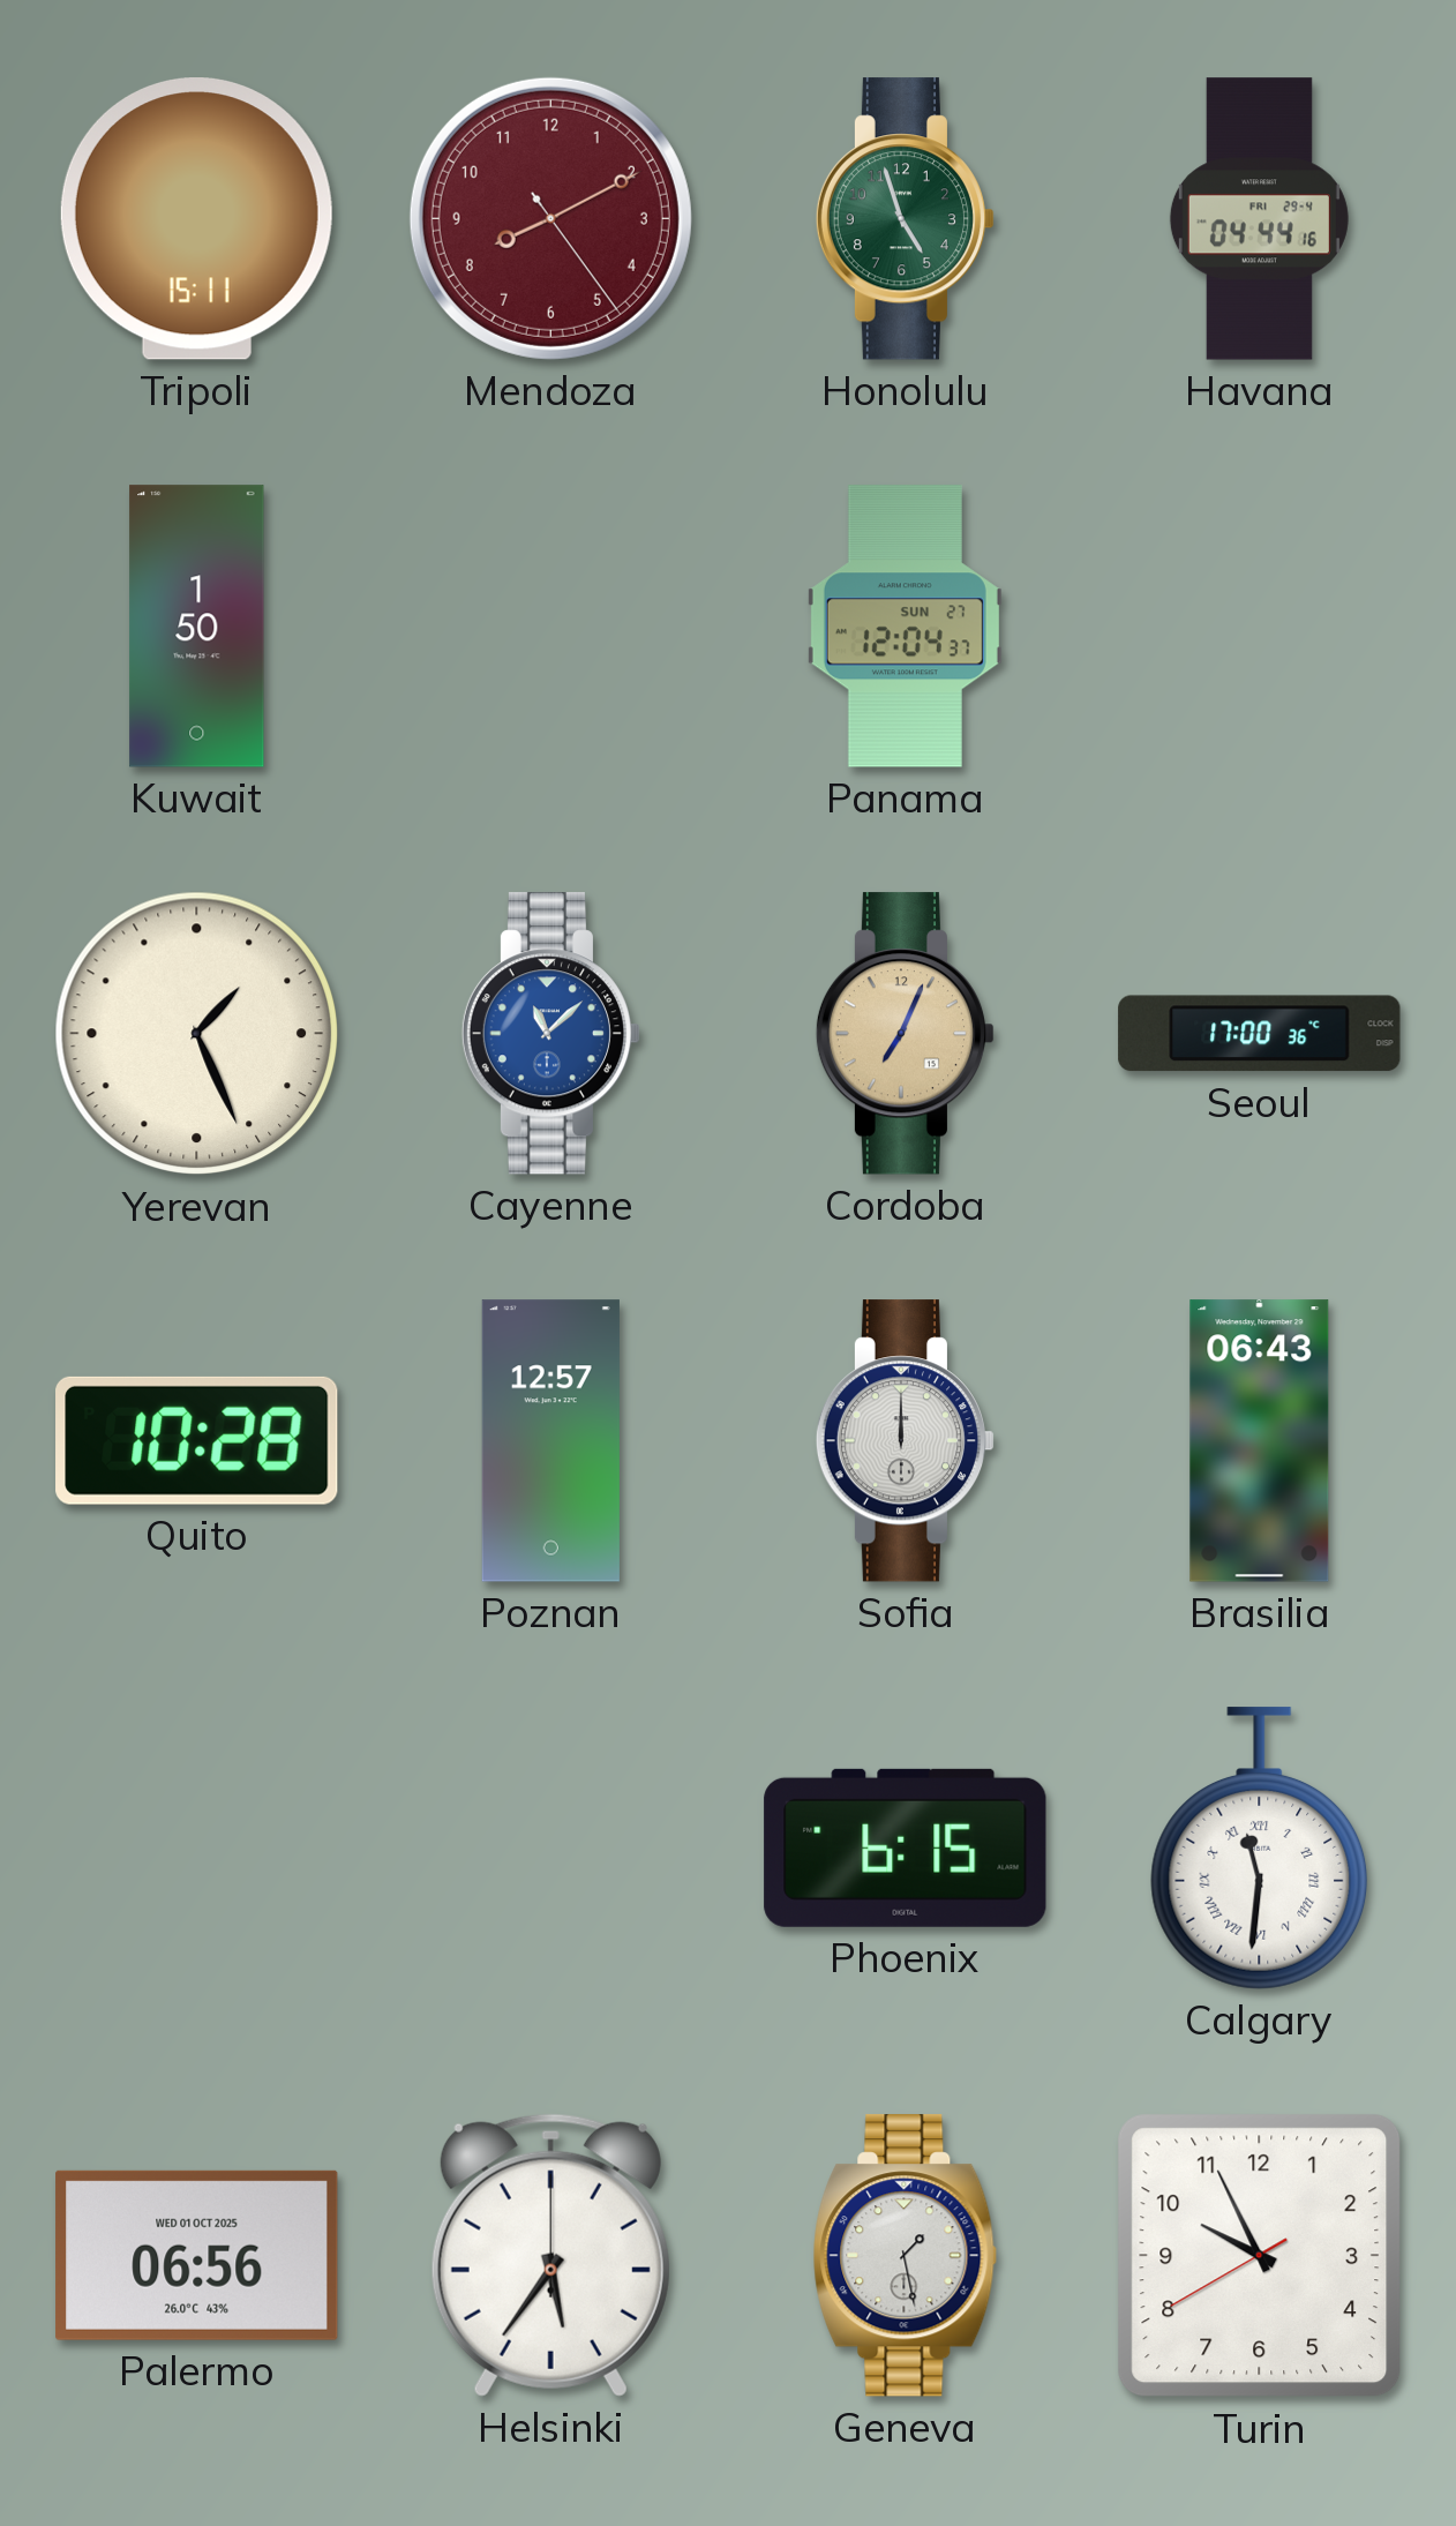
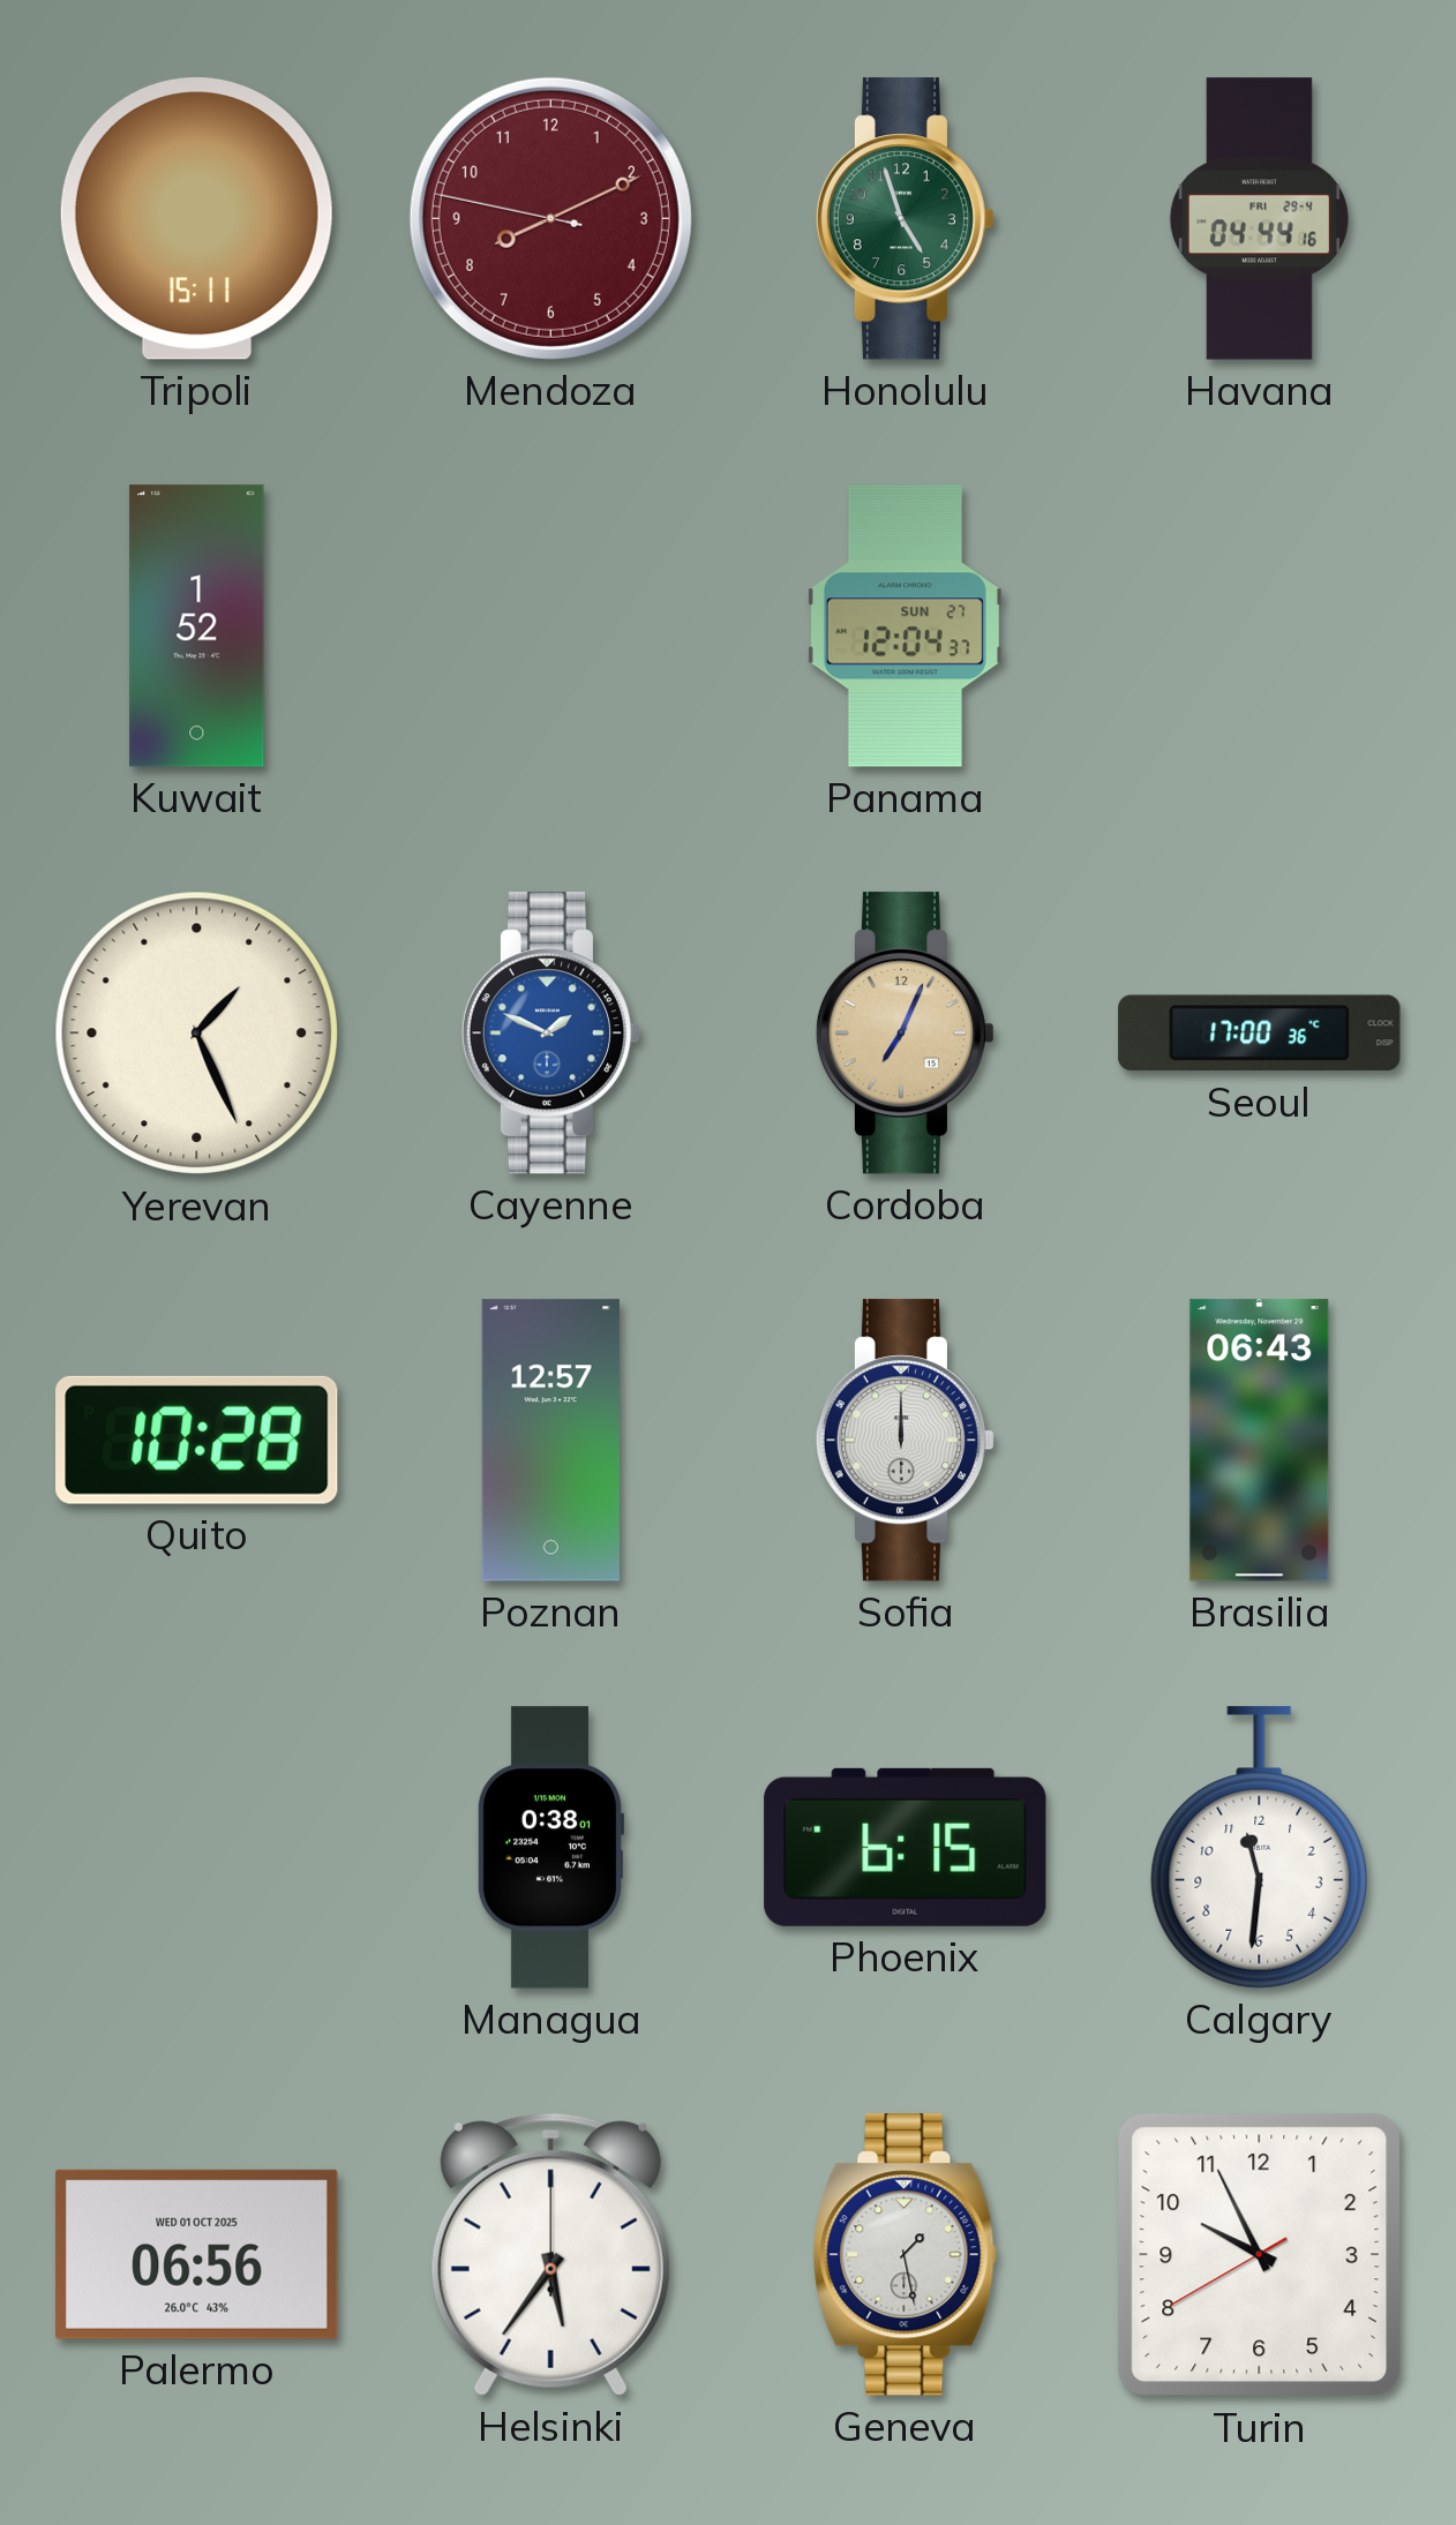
Mendoza: 8:10:24 -> 8:10:47
Kuwait: 1:50 -> 1:52
Cayenne: 11:08 -> 1:49
Managua: none -> 0:38
Calgary numerals: Roman -> Arabic
